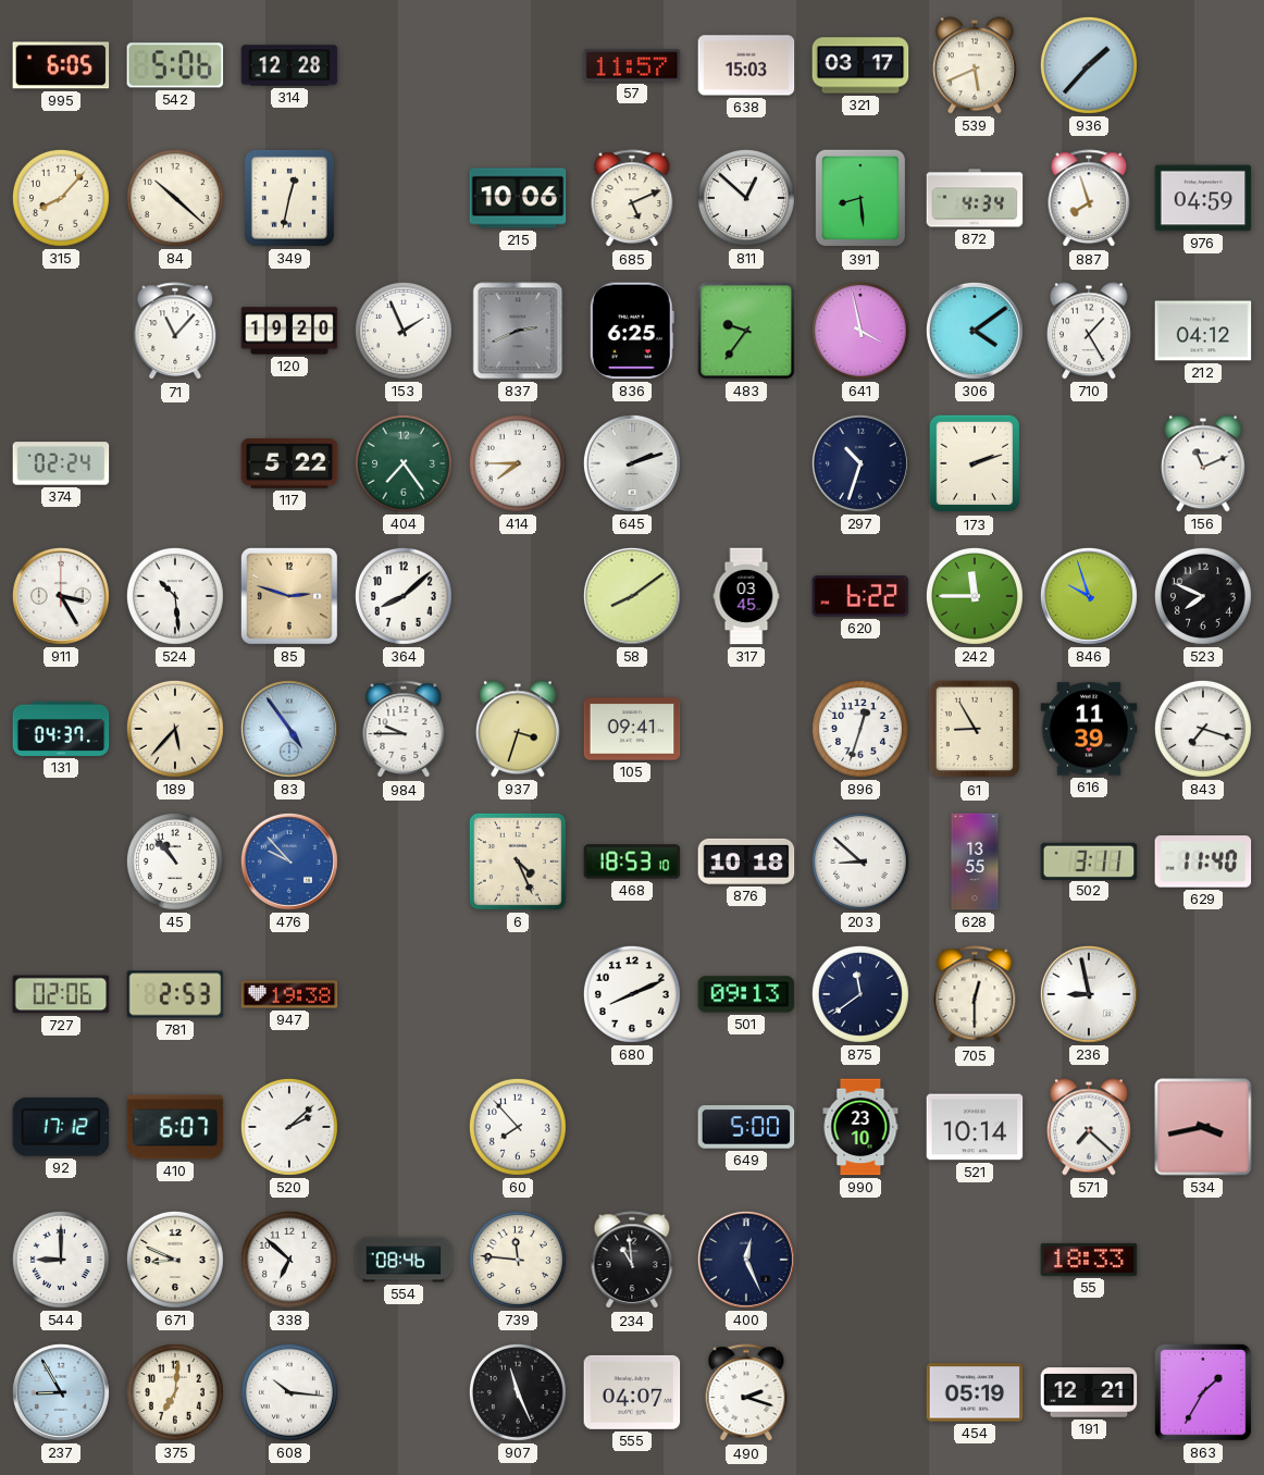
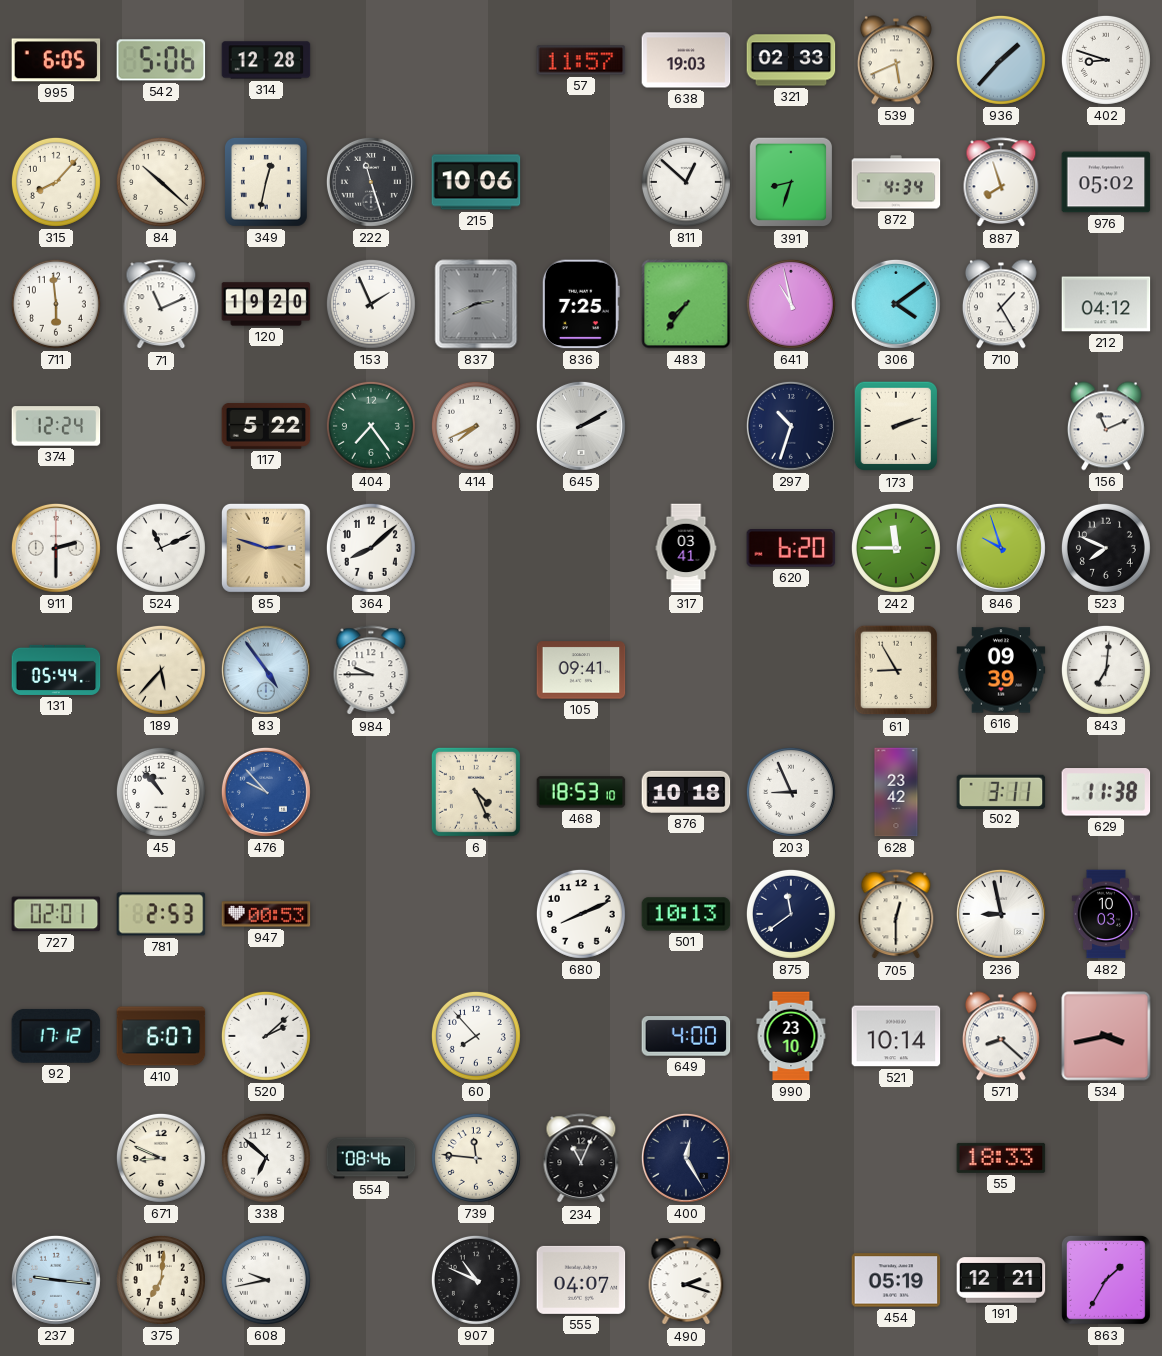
638: 15:03 -> 19:03
321: 03:17 -> 02:33
402: none -> 8:48
222: none -> 11:27
685: 5:11 -> none
391: 8:29 -> 8:33
976: 04:59 -> 05:02
711: none -> 5:59
71: 11:07 -> 11:11
836: 6:25 -> 7:25
483: 9:36 -> 7:36
641: 3:58 -> 10:58
374: 02:24 -> 12:24
414: 7:45 -> 7:41
645: 2:12 -> 2:10
911: 3:25 -> 2:30
524: 10:29 -> 11:11
58: 8:09 -> none
317: 03:45 -> 03:41
620: 6:22 -> 6:20
131: 04:37 -> 05:44
937: 3:33 -> none
896: 12:33 -> none
616: 11:39 -> 09:39
843: 7:18 -> 7:01
203: 8:52 -> 8:56
628: 13:55 -> 23:42
629: 11:40 -> 11:38
727: 02:06 -> 02:01
947: 19:38 -> 00:53
501: 09:13 -> 10:13
482: none -> 10:03
649: 5:00 -> 4:00
571: 7:22 -> 8:22
544: 9:00 -> none
234: 10:59 -> 11:04
400: 12:26 -> 12:25
237: 8:55 -> 9:16
608: 10:16 -> 9:43
907: 11:26 -> 10:49
